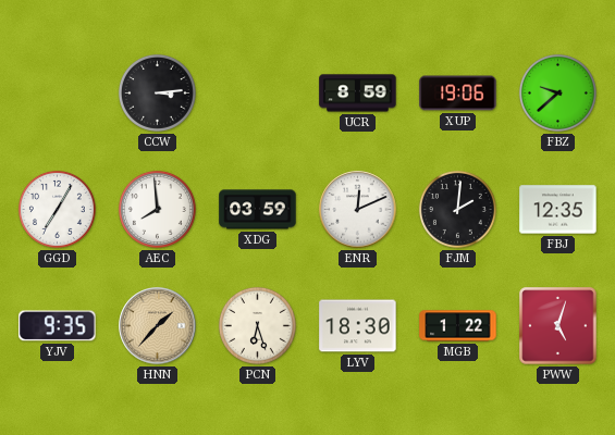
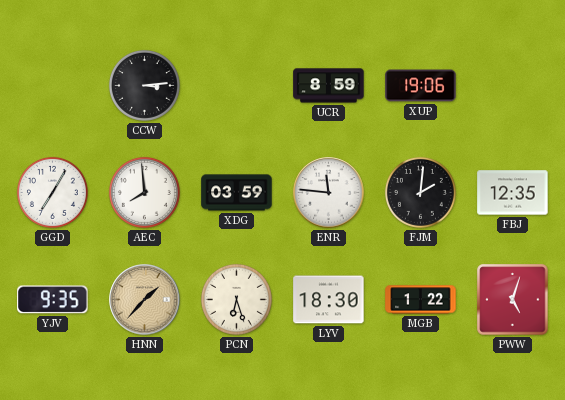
FBZ: 9:38 -> none
ENR: 12:11 -> 11:46
